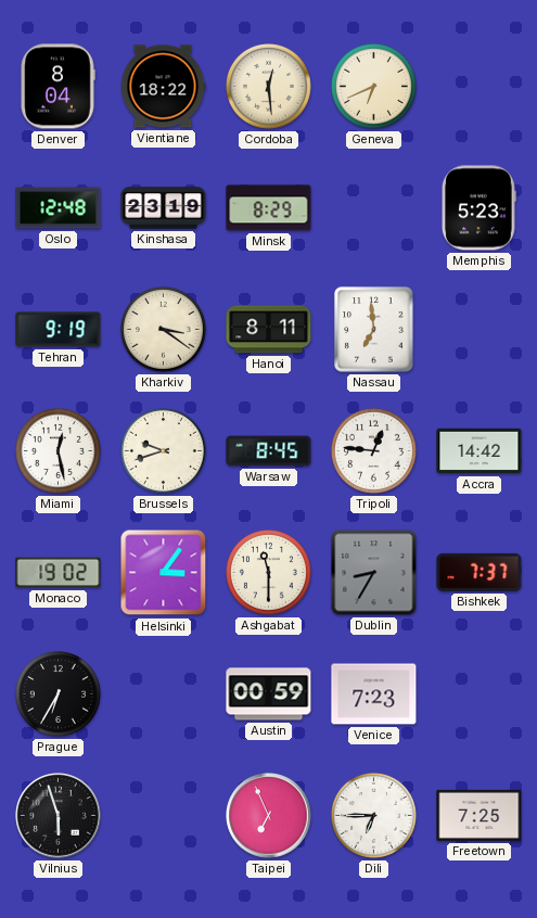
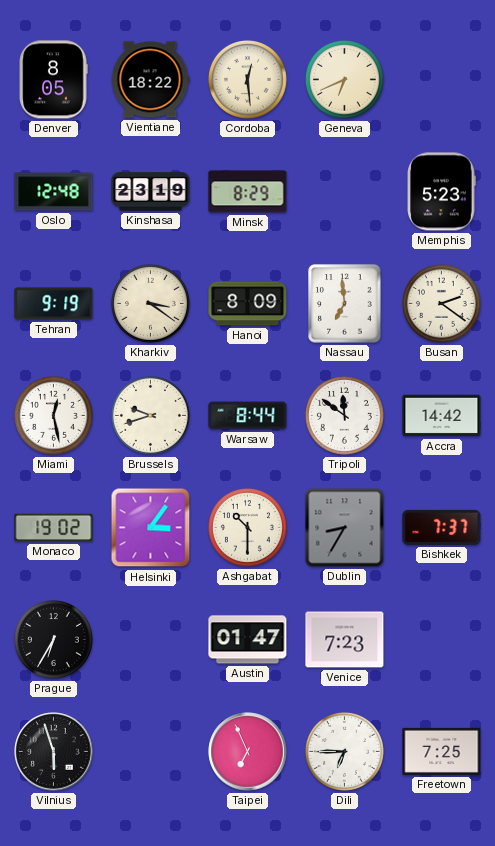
Denver: 8:04 -> 8:05
Hanoi: 8:11 -> 8:09
Busan: none -> 2:21
Warsaw: 8:45 -> 8:44
Tripoli: 12:46 -> 11:51
Ashgabat: 11:30 -> 10:30
Austin: 00:59 -> 01:47
